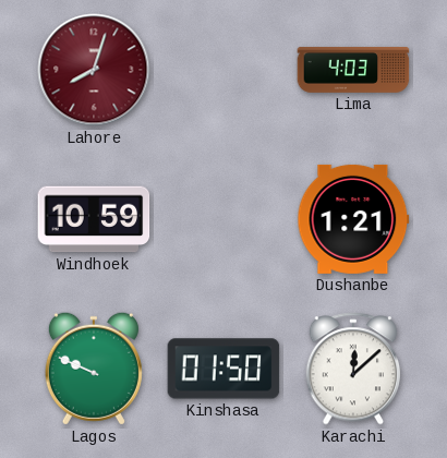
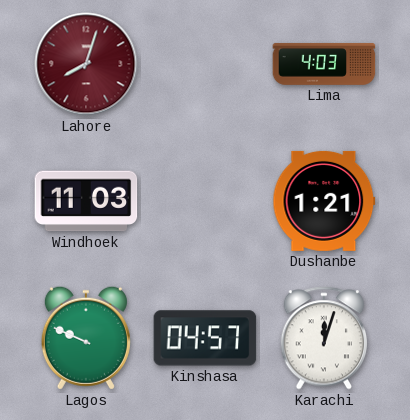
Windhoek: 10:59 -> 11:03
Kinshasa: 01:50 -> 04:57
Karachi: 12:08 -> 12:03
